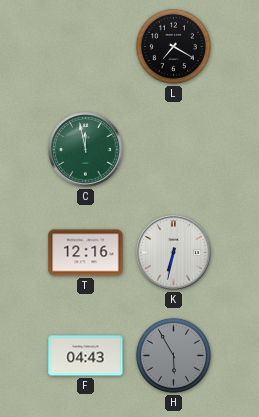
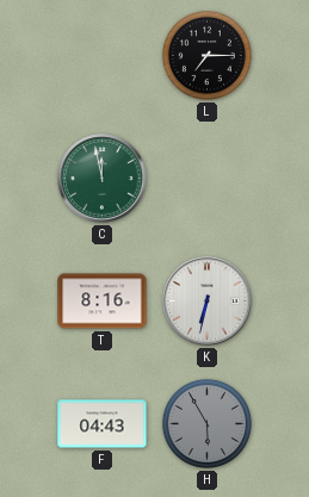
L: 7:20 -> 7:15
T: 12:16 -> 8:16
